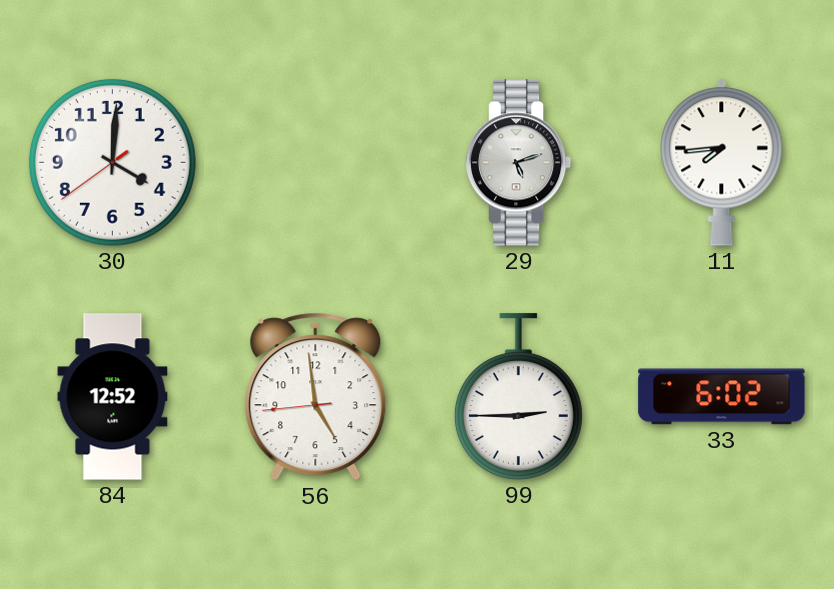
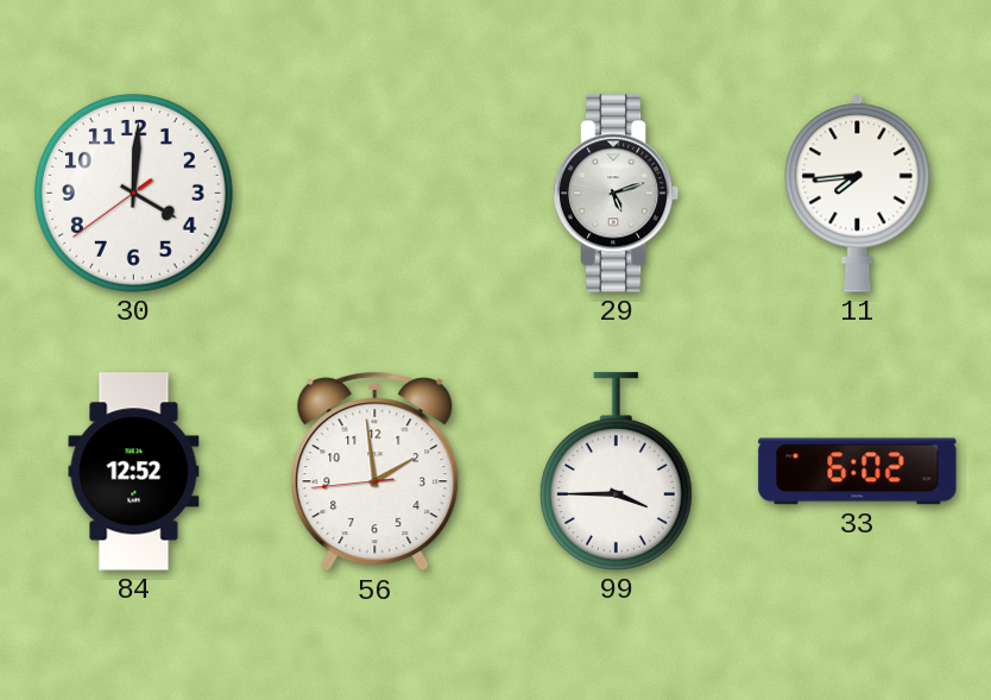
56: 4:58 -> 1:58
99: 2:45 -> 3:45
